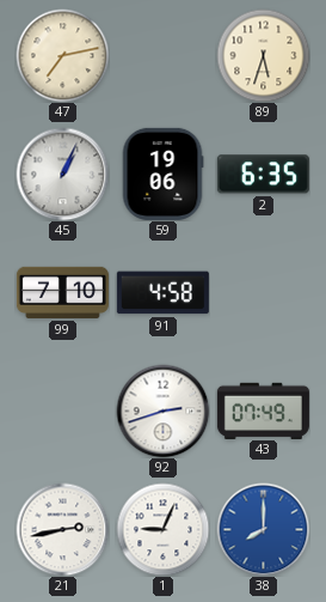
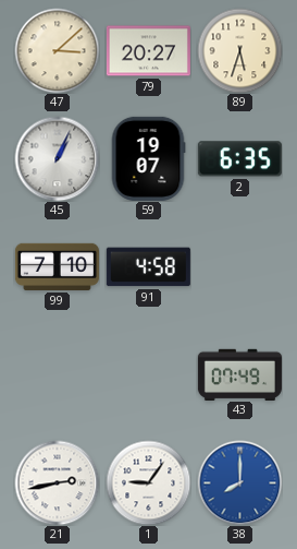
47: 7:13 -> 3:08
79: none -> 20:27
59: 19:06 -> 19:07
92: 2:42 -> none
1: 9:04 -> 9:06
